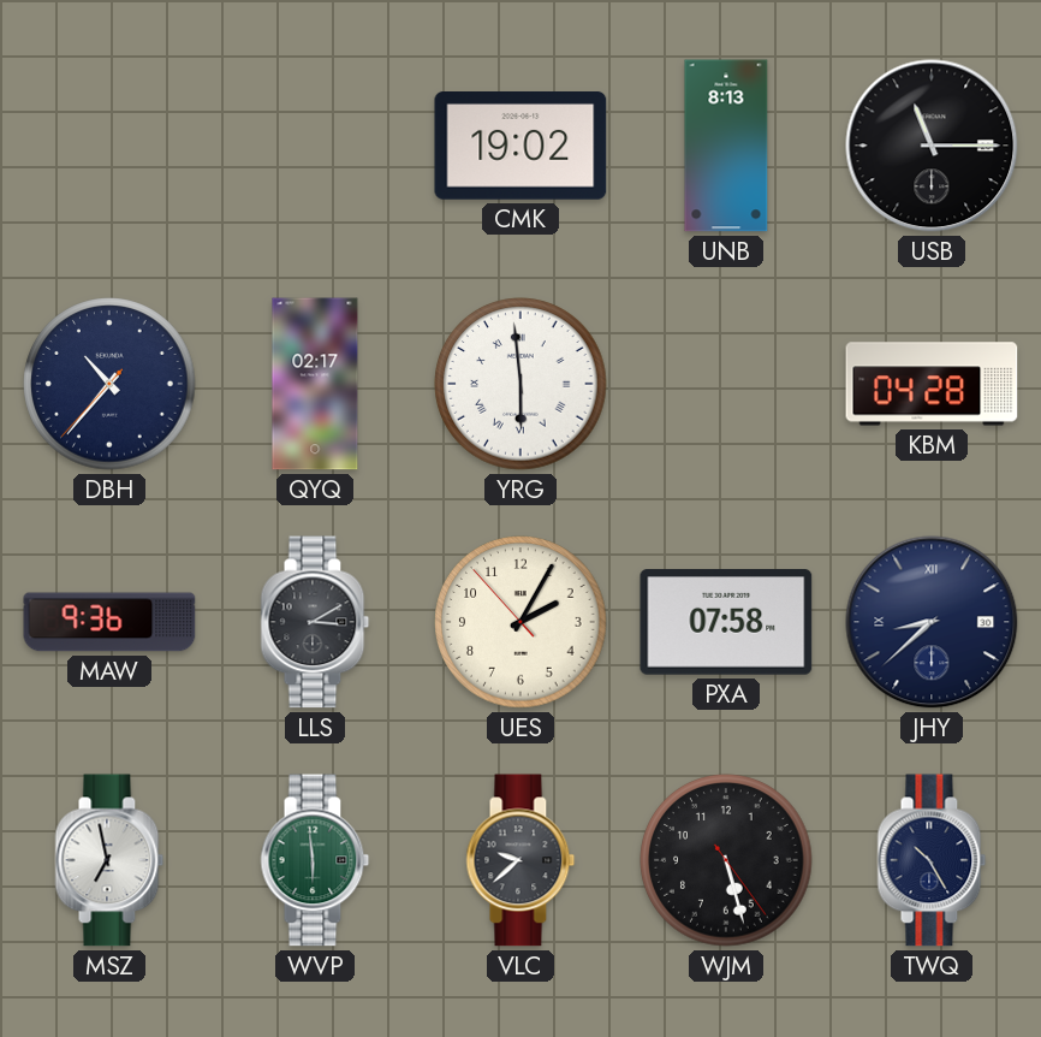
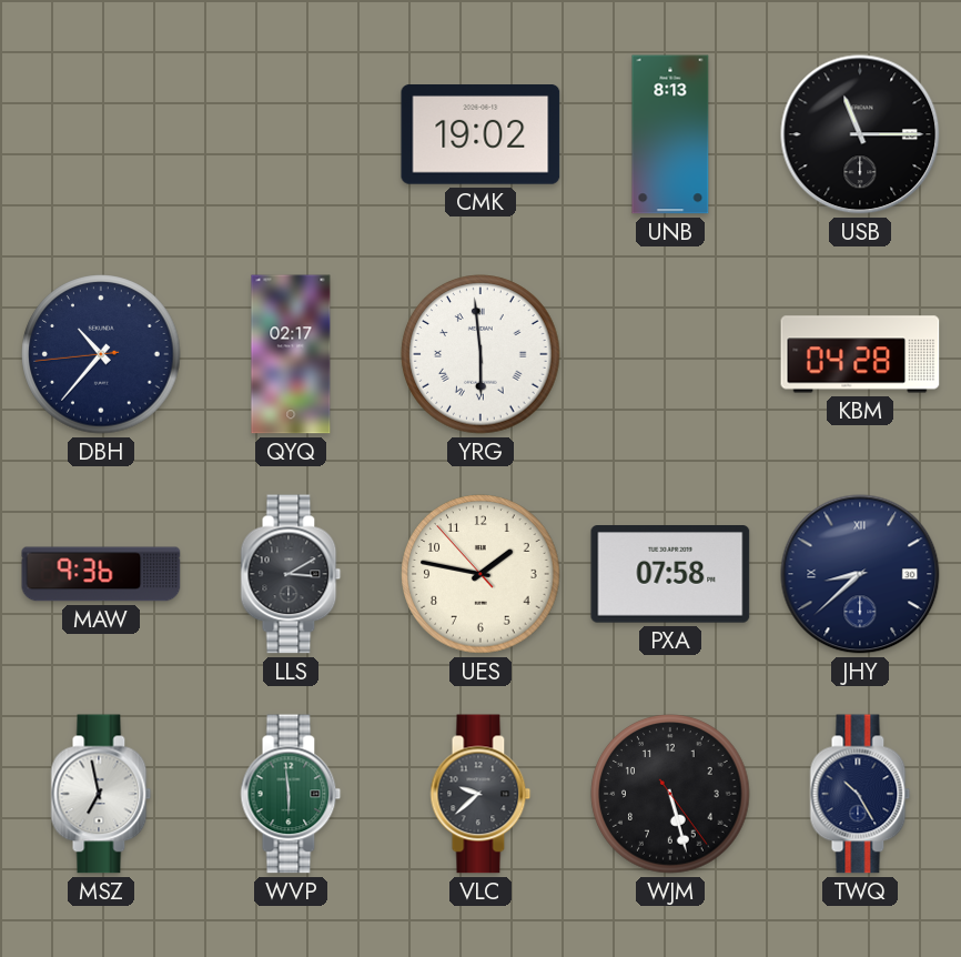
DBH: 10:36:37 -> 10:36:44
UES: 2:04 -> 1:46
